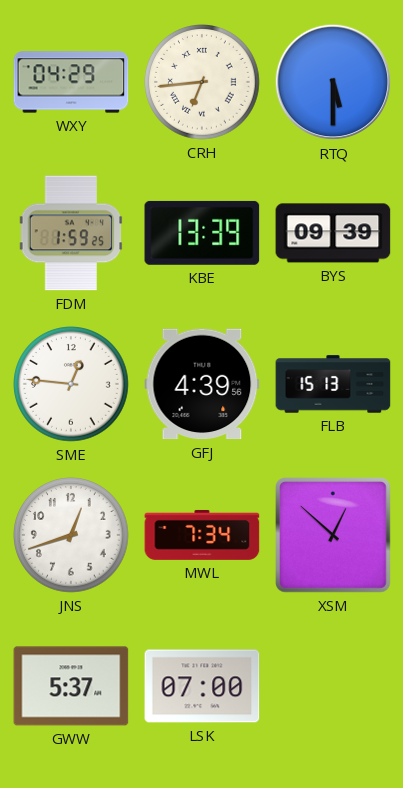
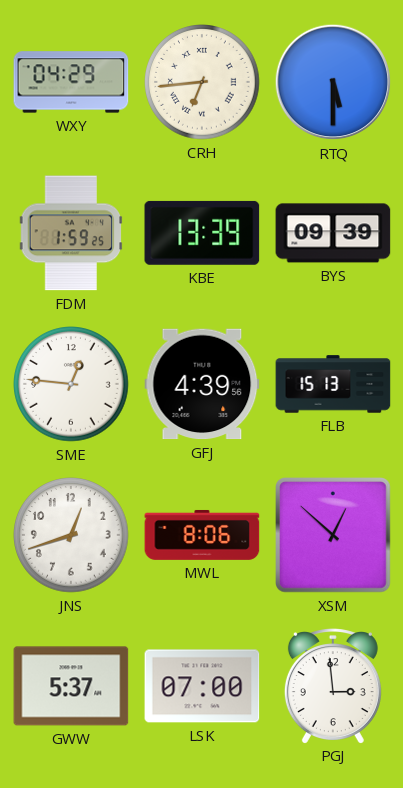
MWL: 7:34 -> 8:06
PGJ: none -> 2:59
